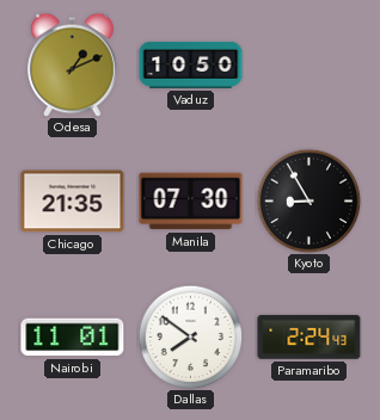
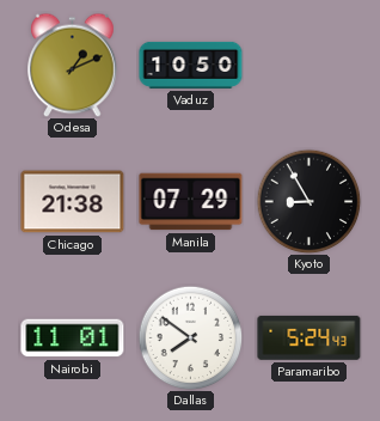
Chicago: 21:35 -> 21:38
Manila: 07:30 -> 07:29
Paramaribo: 2:24 -> 5:24
